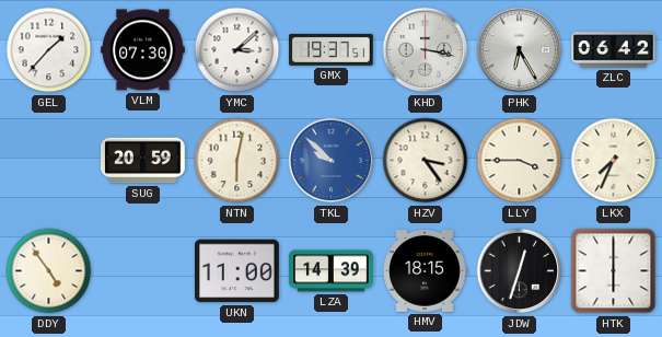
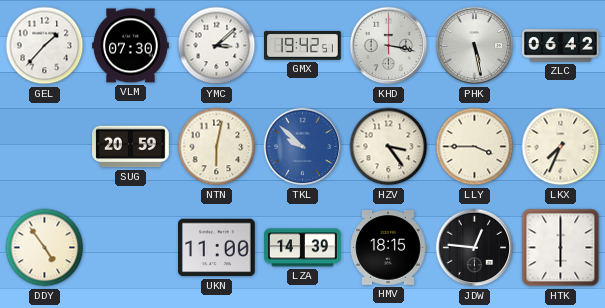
GMX: 19:37 -> 19:42
PHK: 6:25 -> 5:28
JDW: 12:33 -> 12:46
